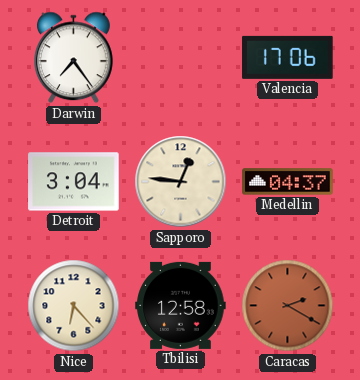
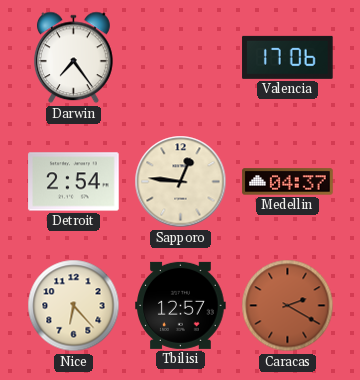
Detroit: 3:04 -> 2:54
Tbilisi: 12:58 -> 12:57
